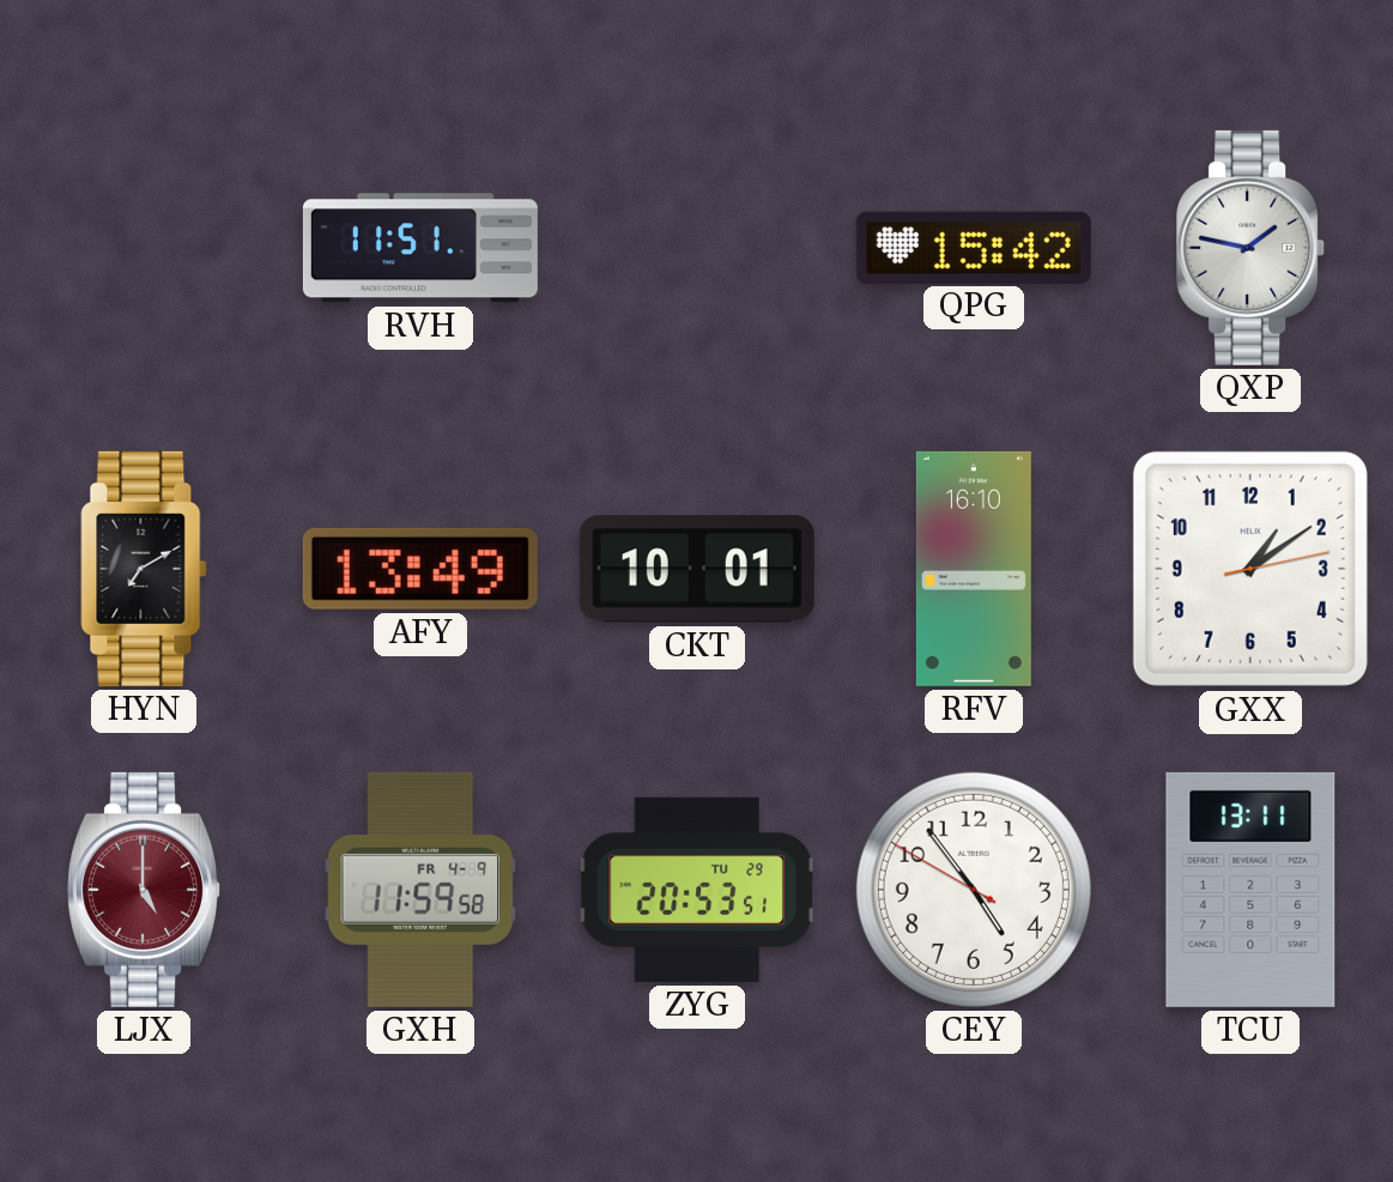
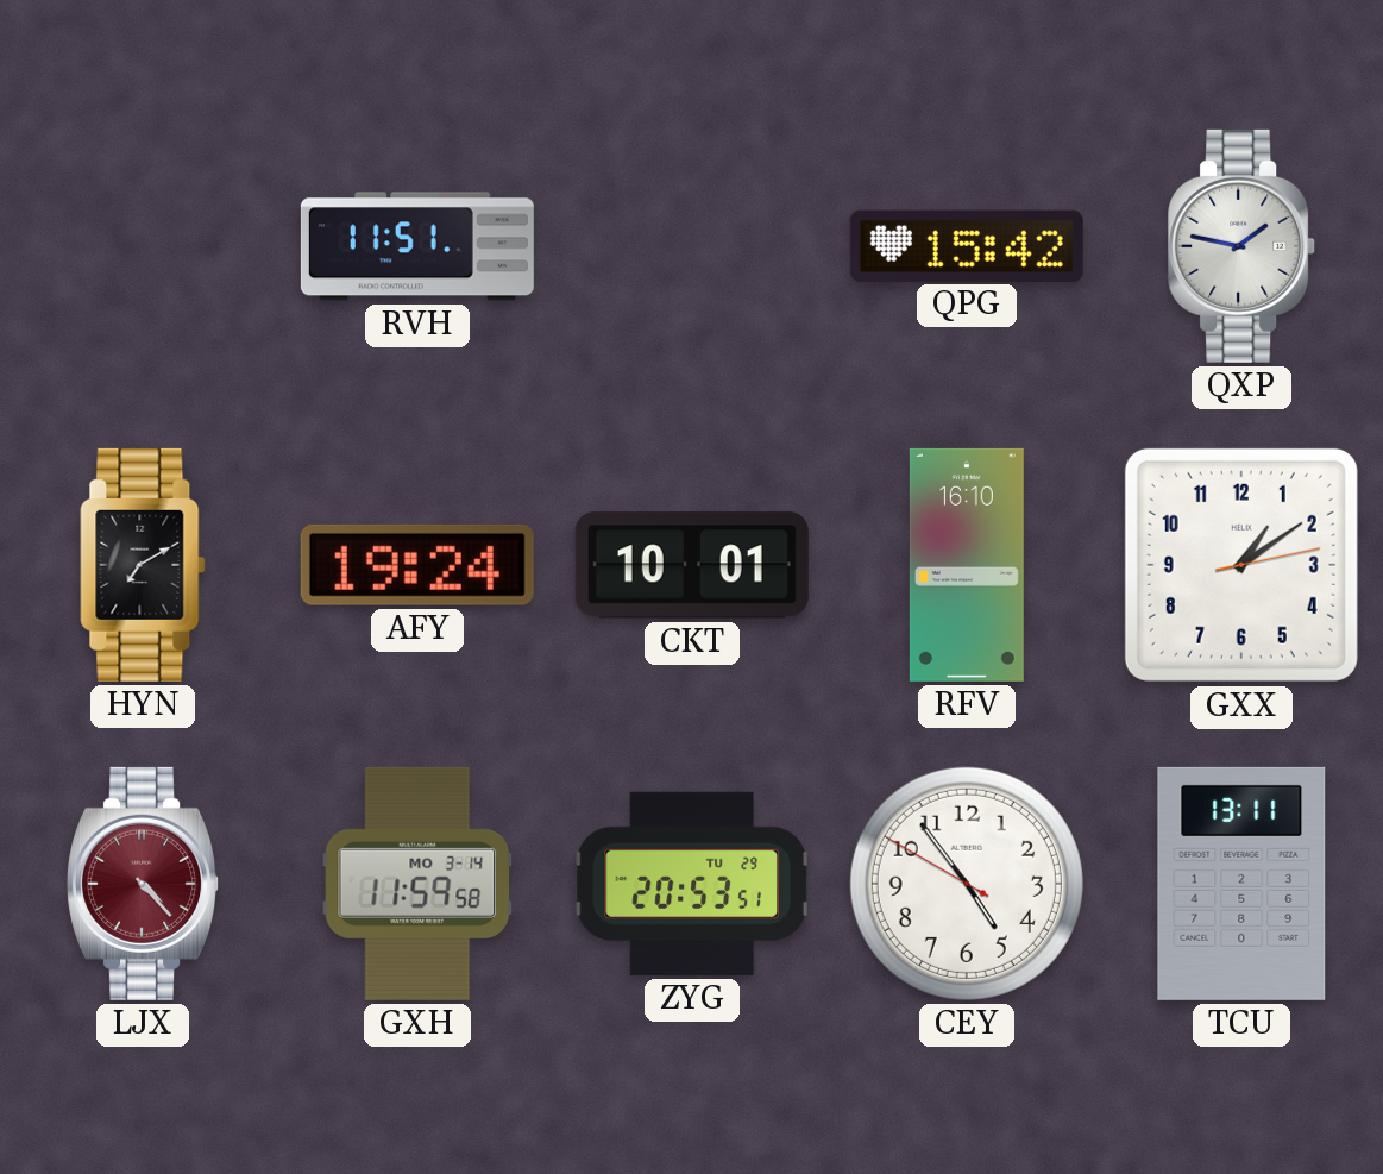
AFY: 13:49 -> 19:24
LJX: 5:00 -> 4:23
GXH date: FR 4-9 -> MO 3-14
